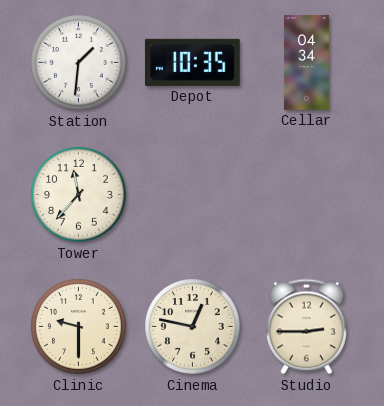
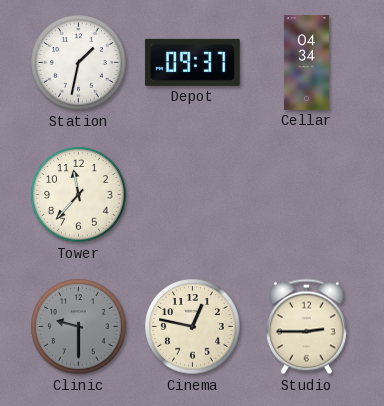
Station: 1:31 -> 1:32
Depot: 10:35 -> 09:37
Clinic dial: cream -> grey
